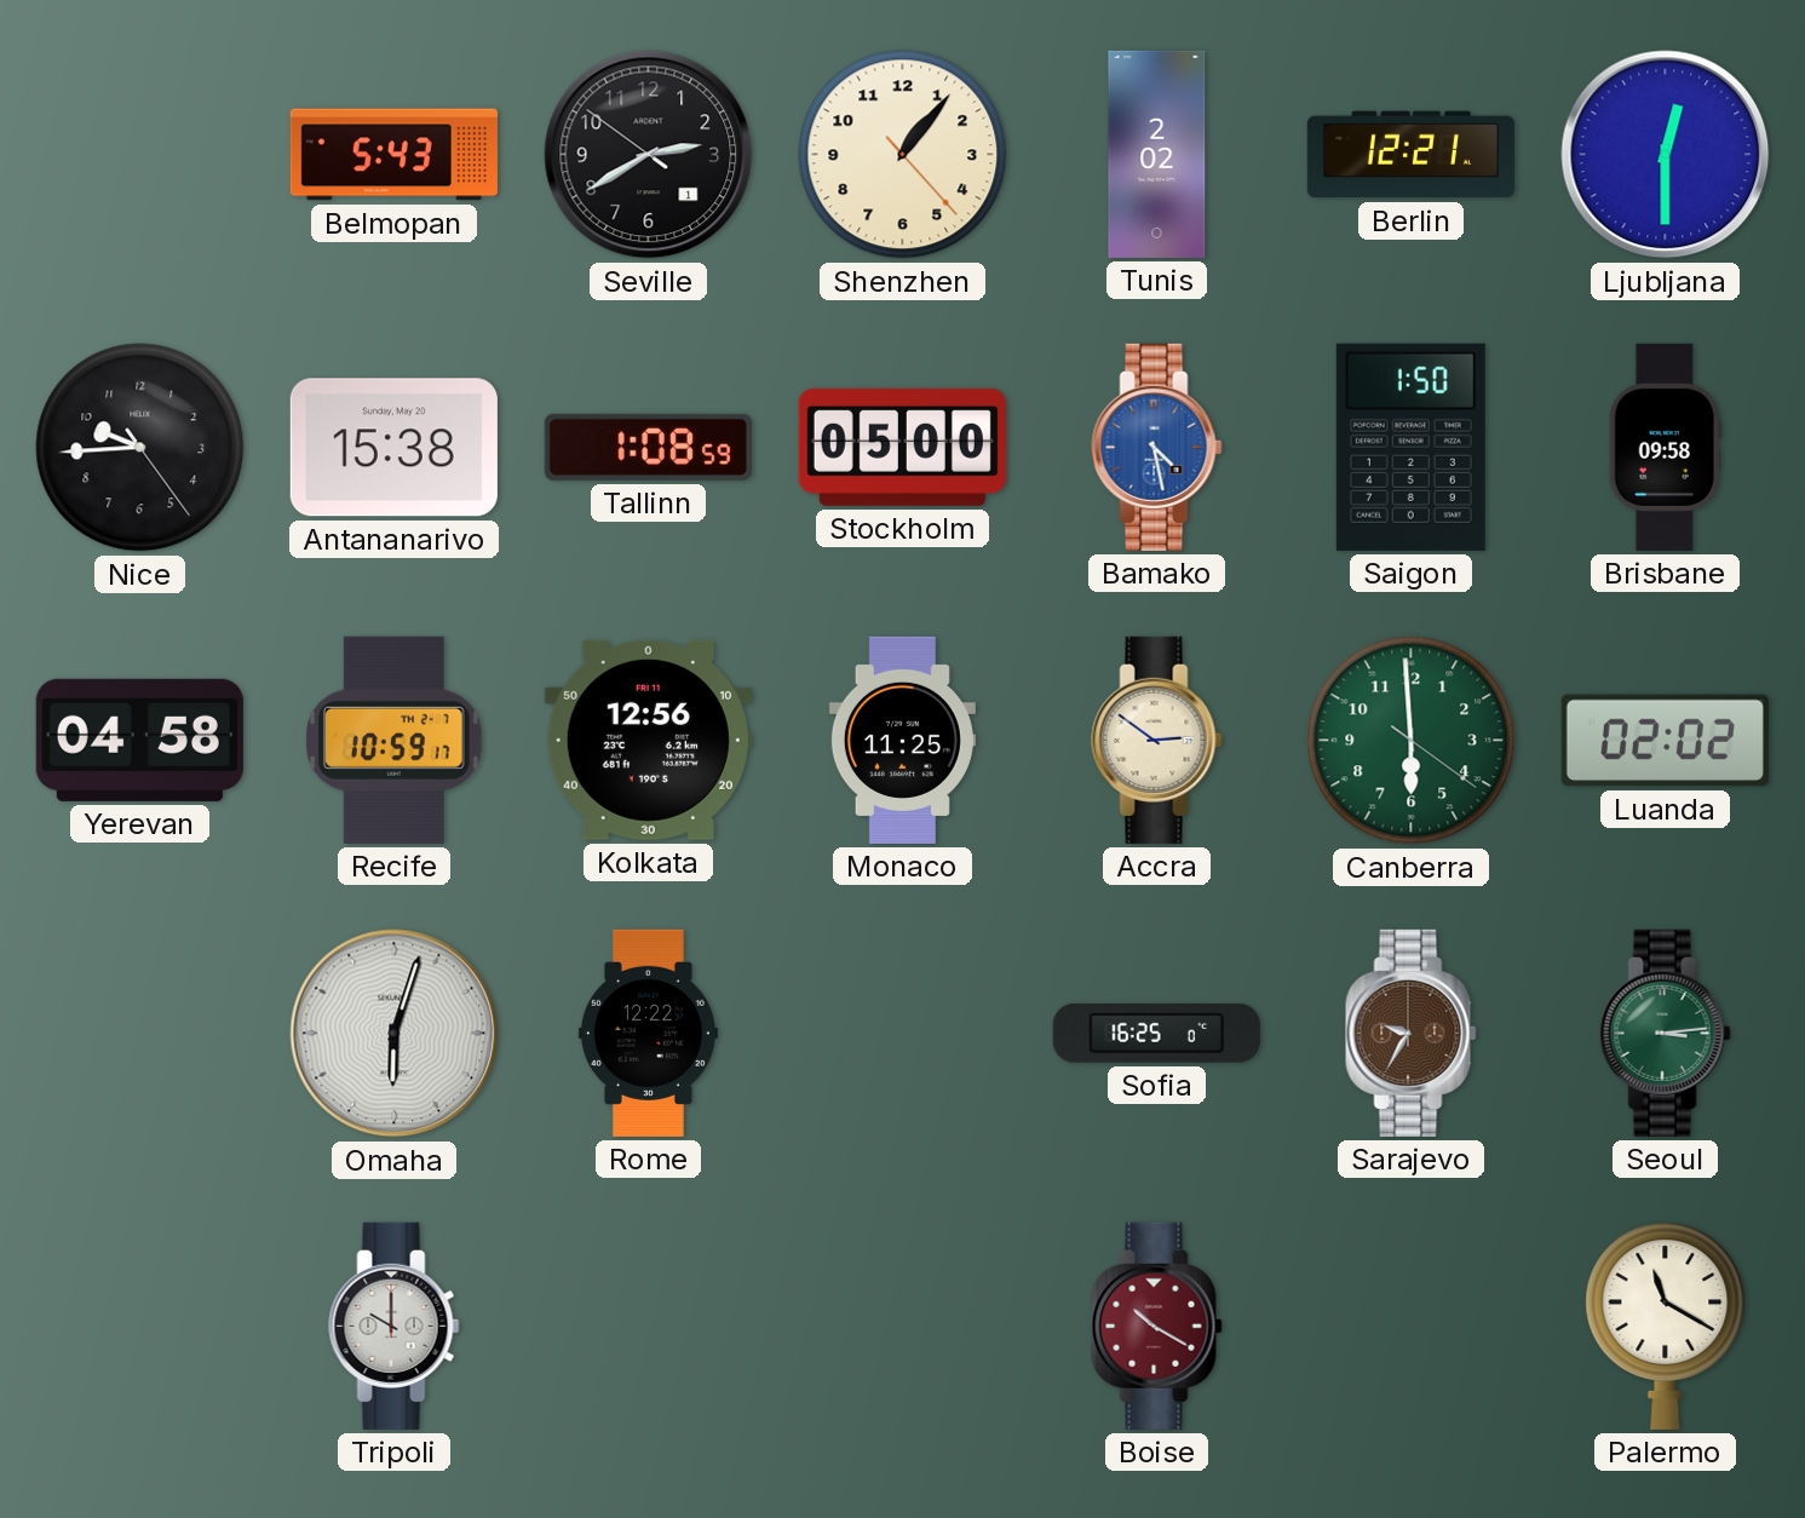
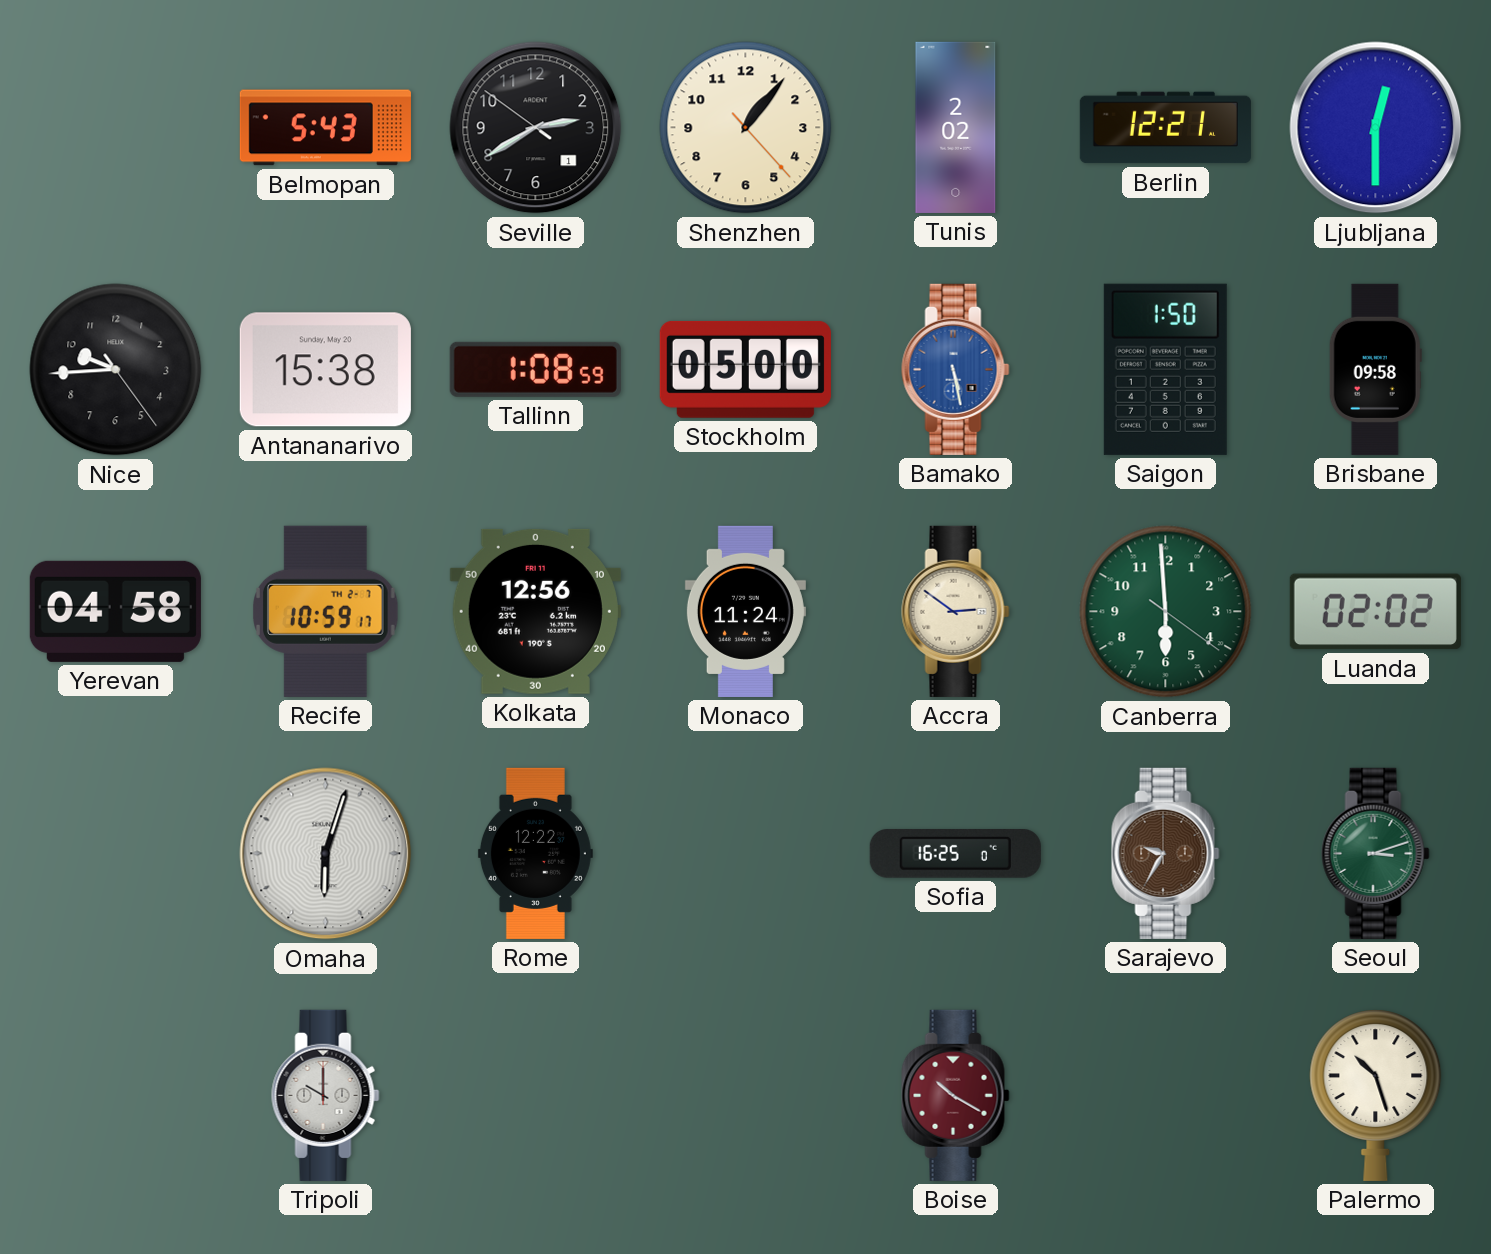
Bamako: 4:28 -> 5:28
Monaco: 11:25 -> 11:24
Seoul: 3:14 -> 3:12
Palermo: 11:20 -> 10:27
